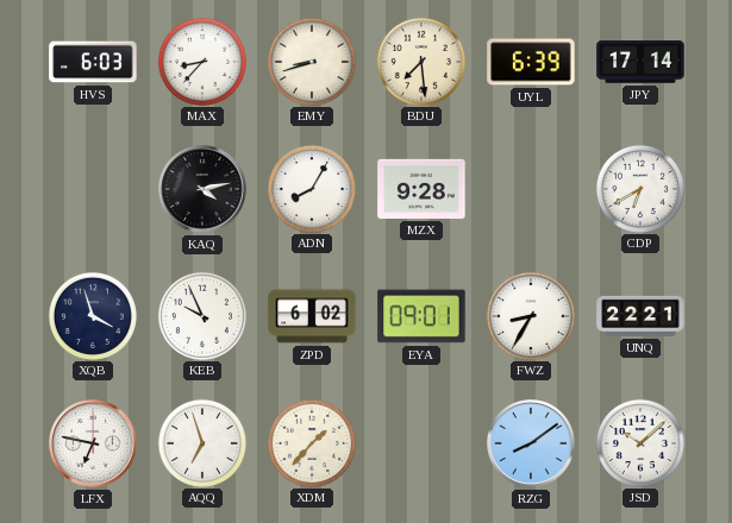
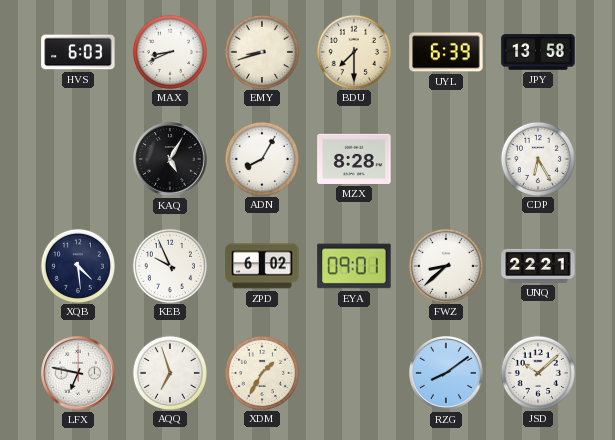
MAX: 8:37 -> 8:41
BDU: 7:29 -> 7:30
JPY: 17:14 -> 13:58
KAQ: 4:13 -> 5:05
MZX: 9:28 -> 8:28
CDP: 6:40 -> 6:25
XQB: 3:57 -> 4:29
FWZ: 8:35 -> 8:38
XDM: 1:37 -> 1:35
